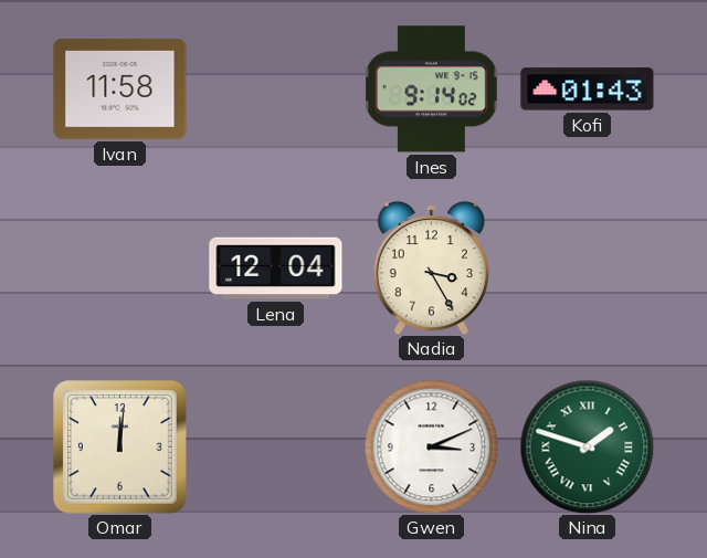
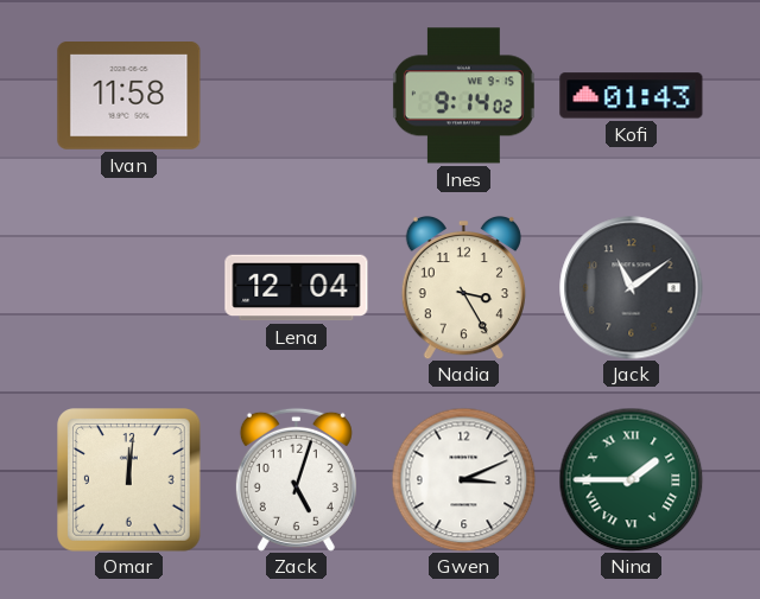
Jack: none -> 11:09
Zack: none -> 5:03
Nina: 1:48 -> 1:45
